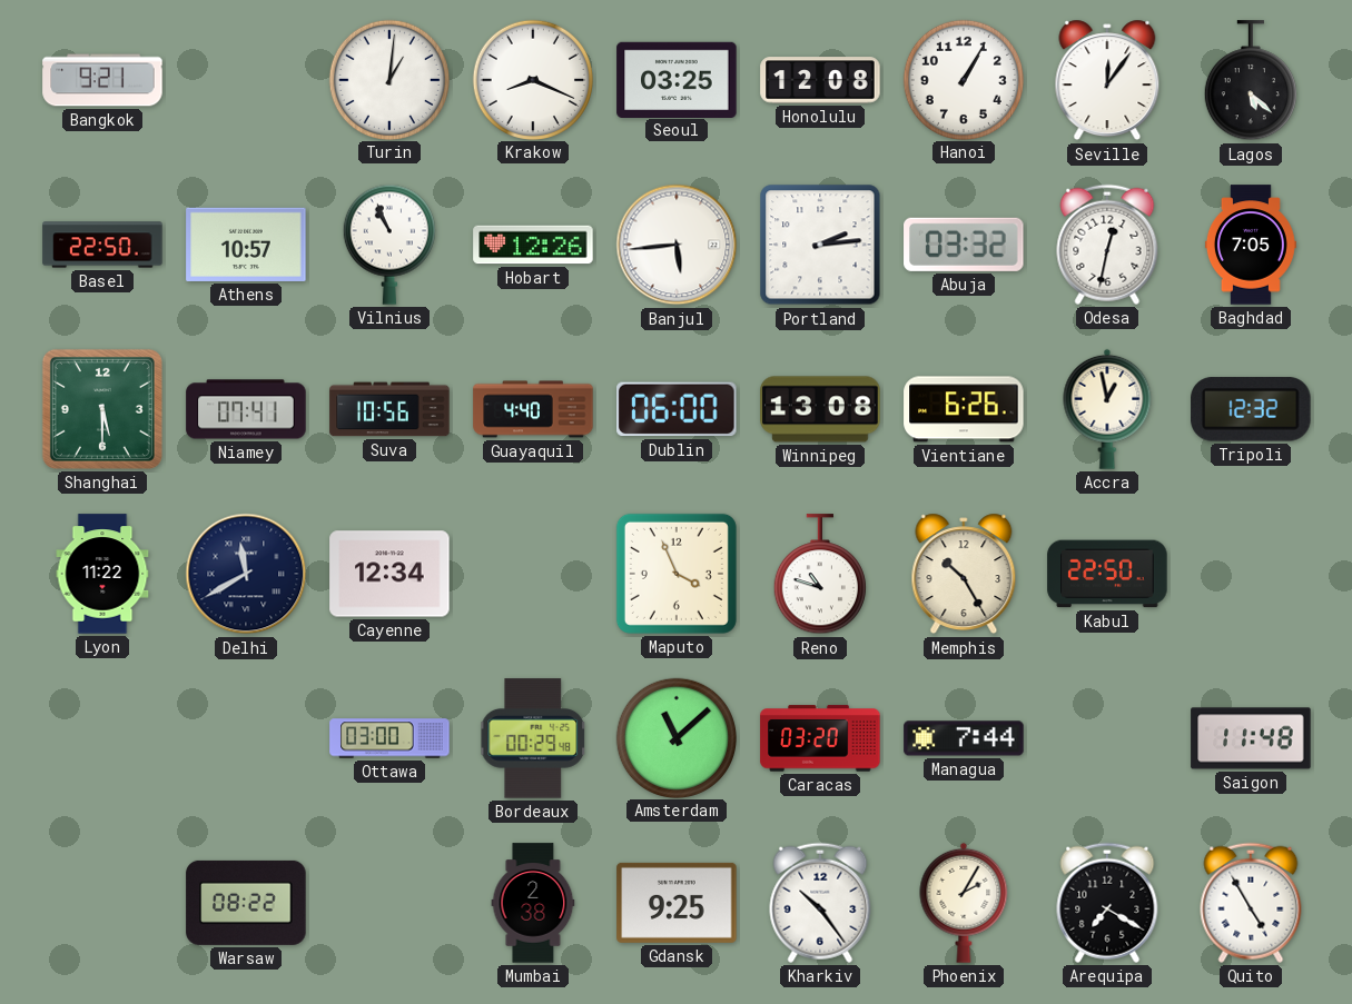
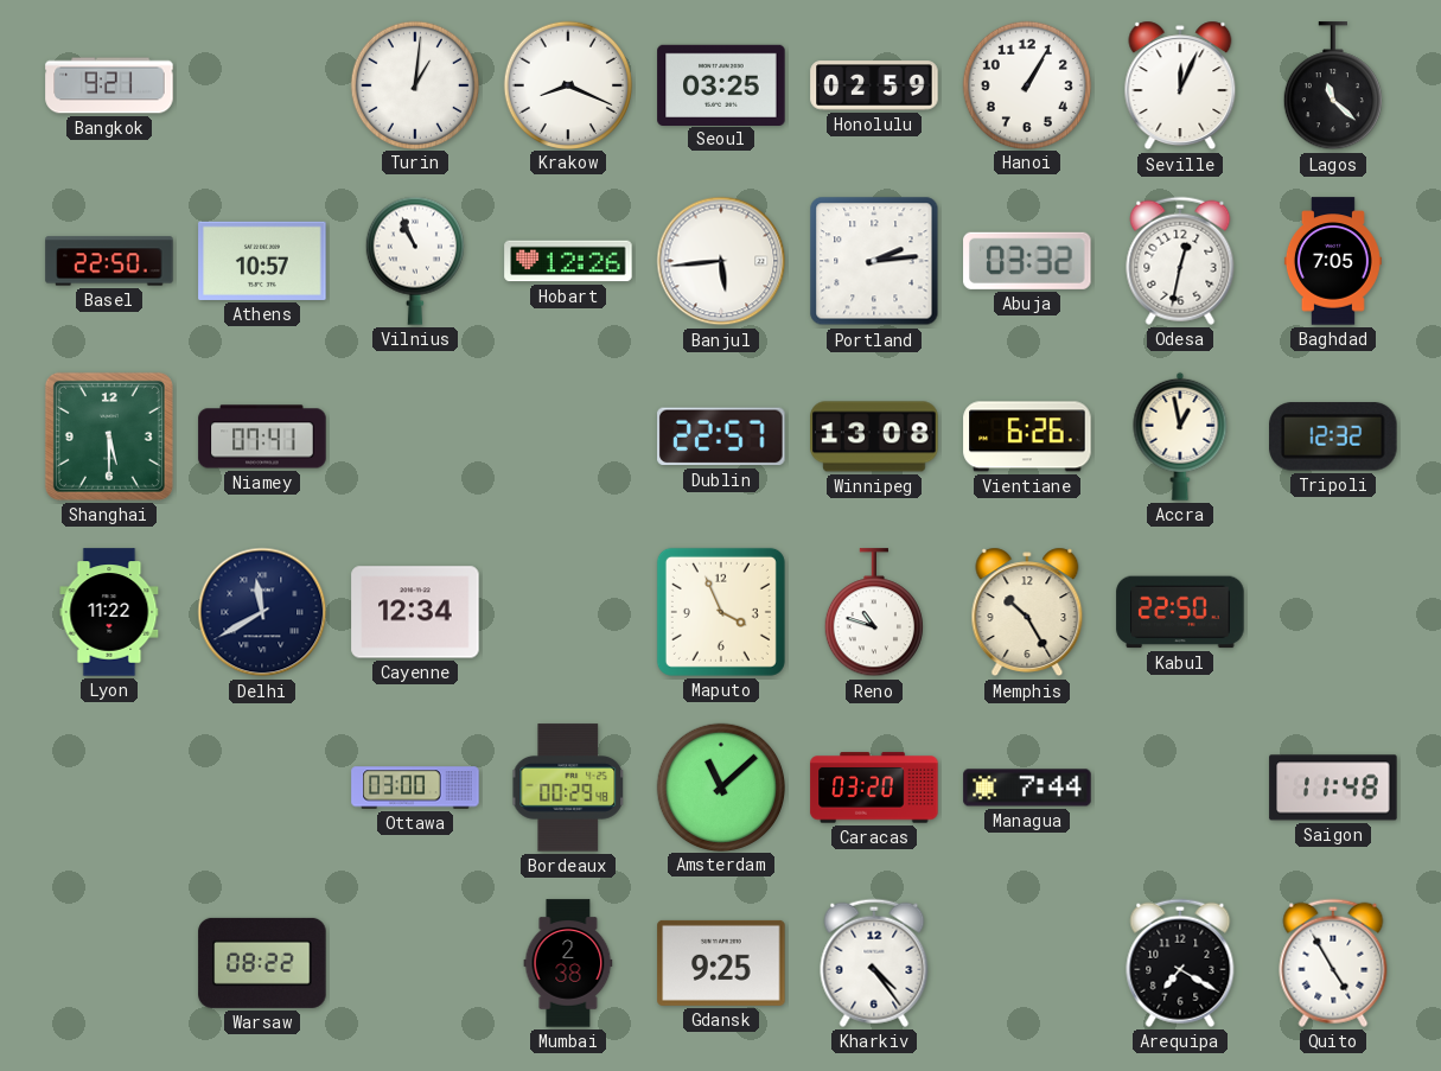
Honolulu: 12:08 -> 02:59
Seville: 12:06 -> 12:04
Lagos: 5:22 -> 11:22
Suva: 10:56 -> none
Guayaquil: 4:40 -> none
Dublin: 06:00 -> 22:57
Kharkiv: 10:24 -> 4:24
Phoenix: 2:05 -> none
